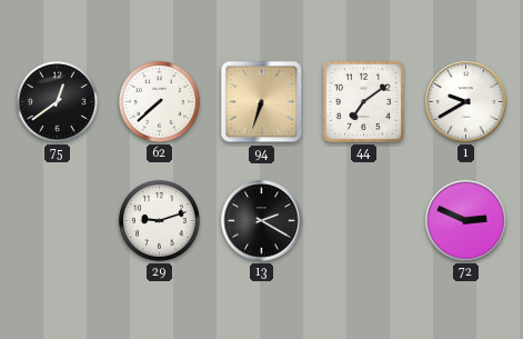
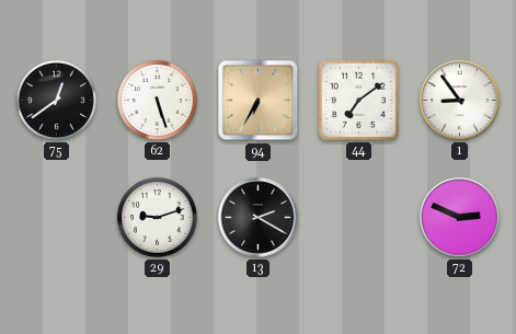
62: 7:38 -> 5:27
94: 6:33 -> 6:35
1: 9:40 -> 8:54
